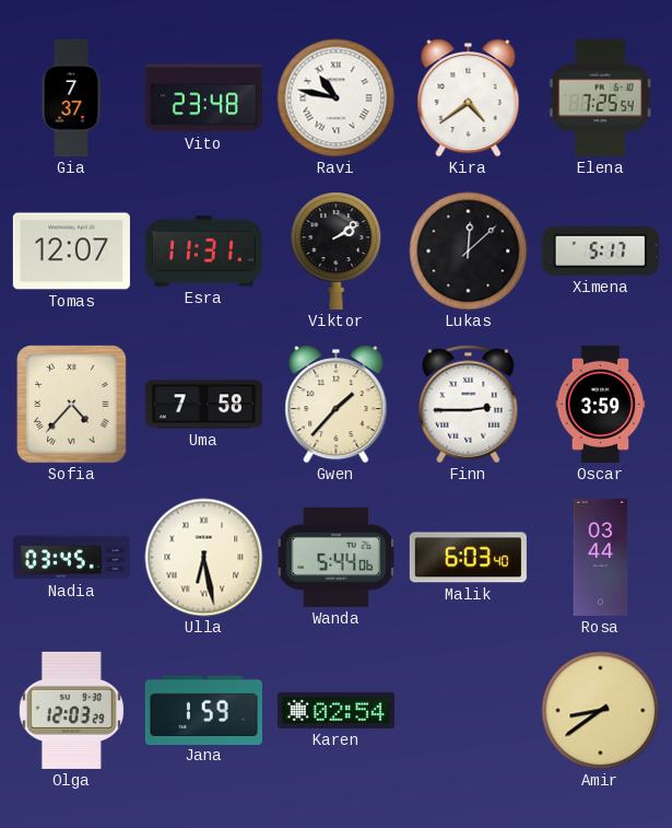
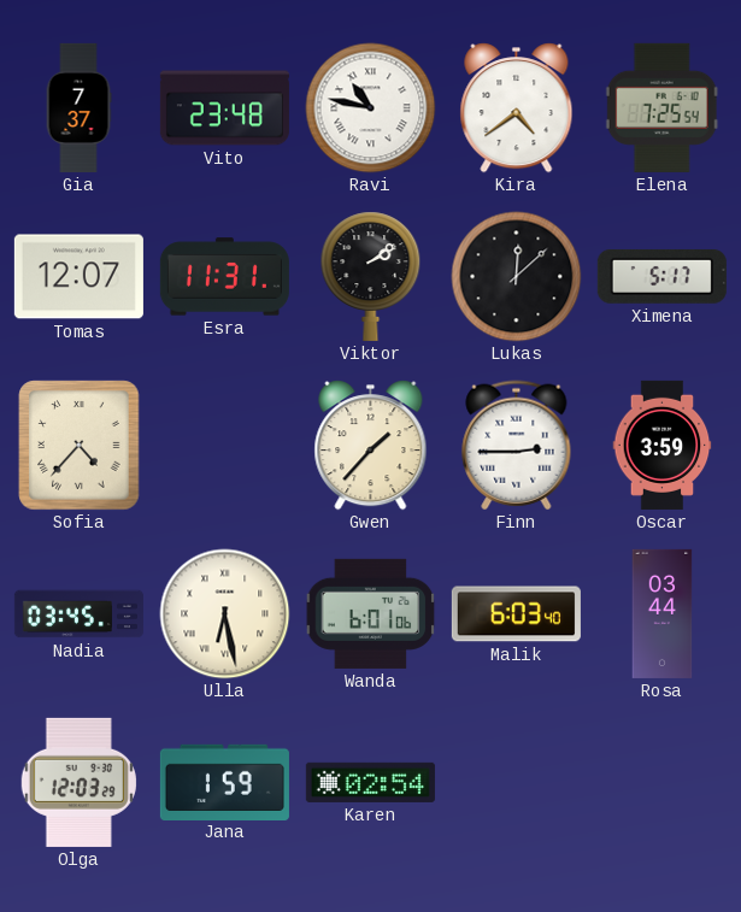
Uma: 7:58 -> none
Wanda: 5:44 -> 6:01
Amir: 8:39 -> none
